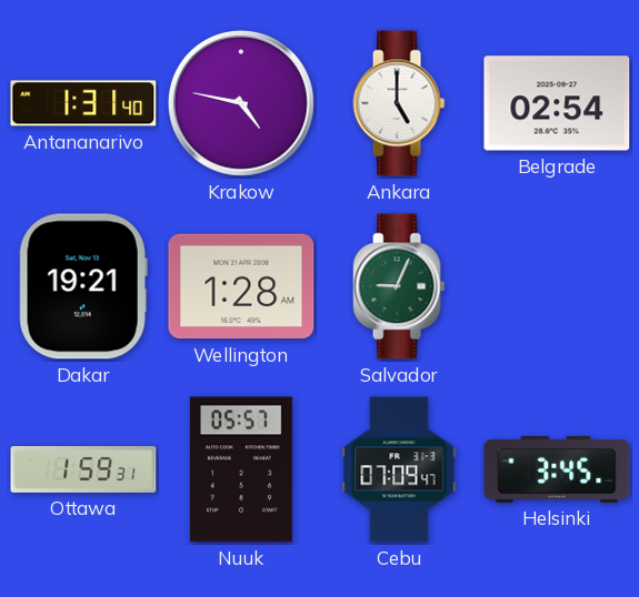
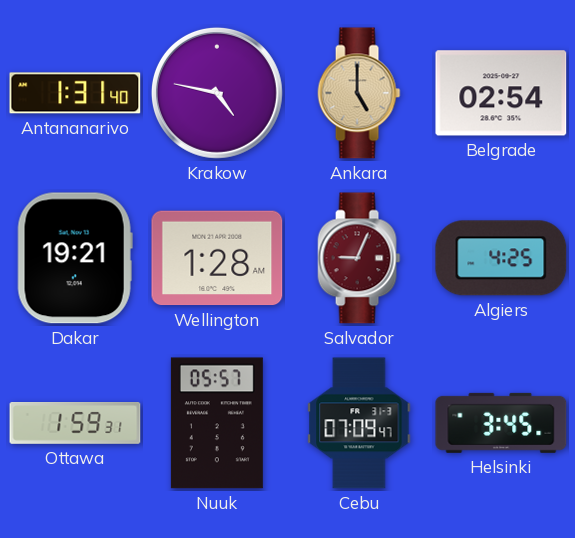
Ankara dial: white -> champagne
Salvador dial: green -> burgundy
Algiers: none -> 4:25
